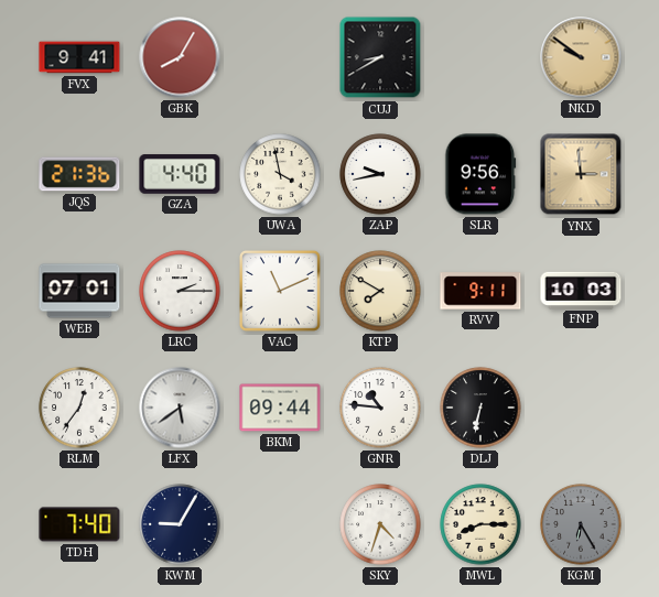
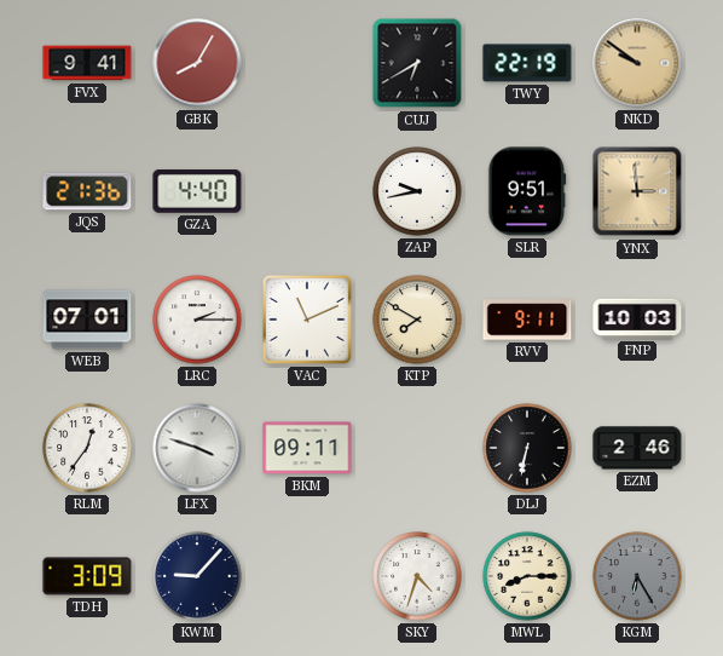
CUJ: 8:40 -> 6:40
TWY: none -> 22:19
UWA: 3:58 -> none
SLR: 9:56 -> 9:51
LFX: 5:39 -> 3:48
BKM: 09:44 -> 09:11
GNR: 10:46 -> none
EZM: none -> 2:46
TDH: 7:40 -> 3:09
KWM: 9:05 -> 9:07
